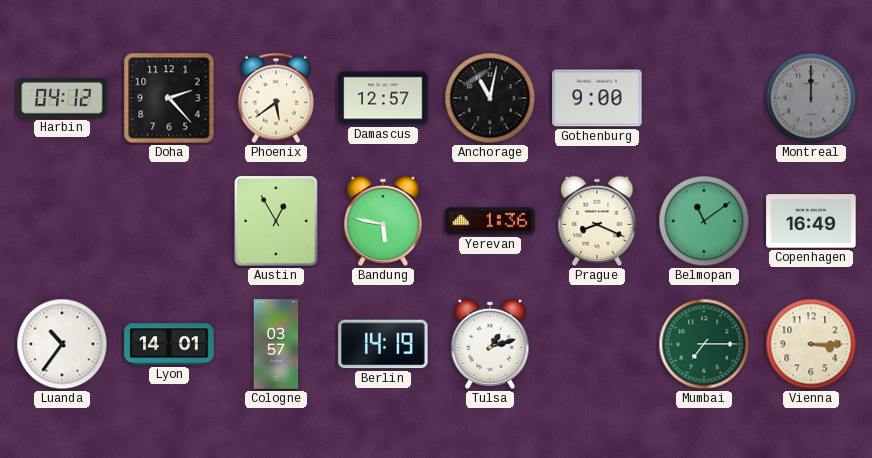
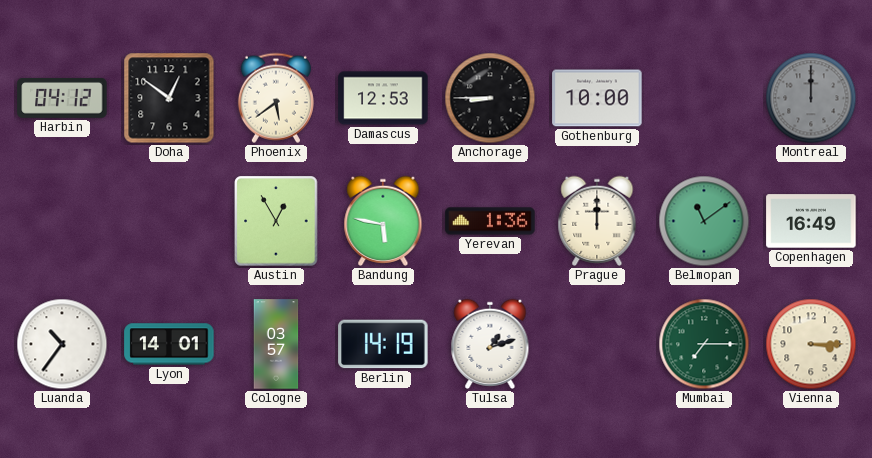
Doha: 2:23 -> 12:51
Damascus: 12:57 -> 12:53
Anchorage: 11:02 -> 8:45
Gothenburg: 9:00 -> 10:00
Prague: 8:19 -> 12:00
